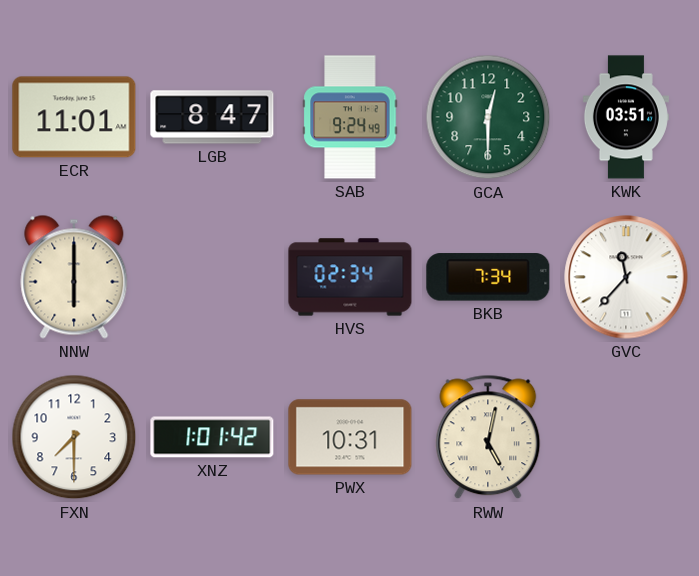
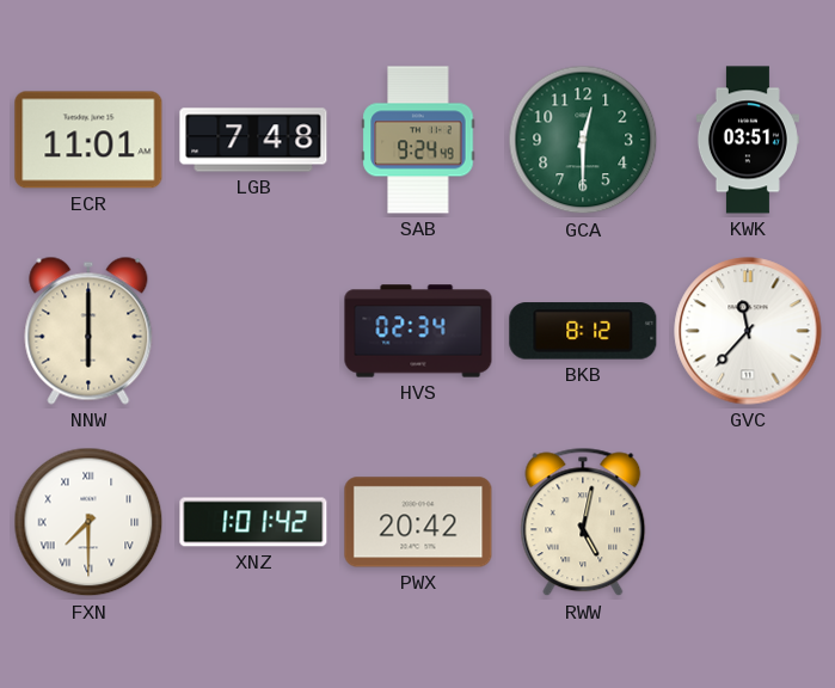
LGB: 8:47 -> 7:48
BKB: 7:34 -> 8:12
FXN numerals: Arabic -> Roman
PWX: 10:31 -> 20:42
